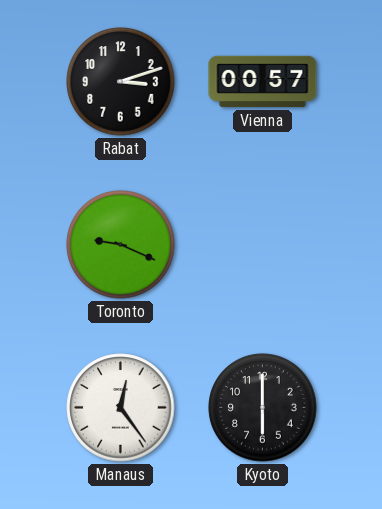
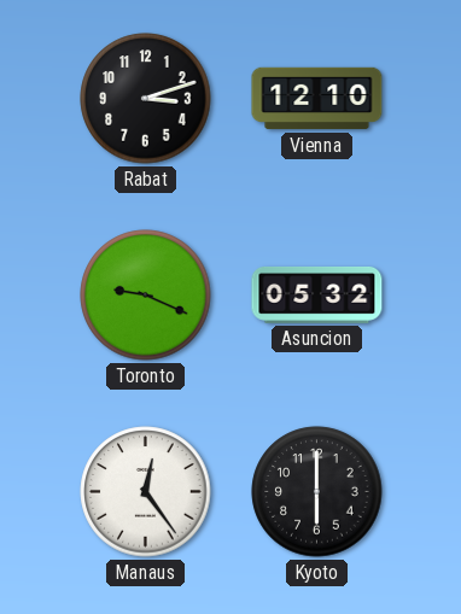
Vienna: 00:57 -> 12:10
Asuncion: none -> 05:32
